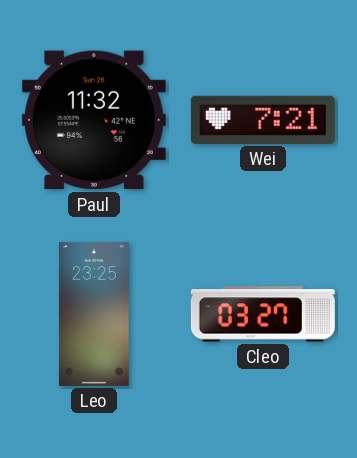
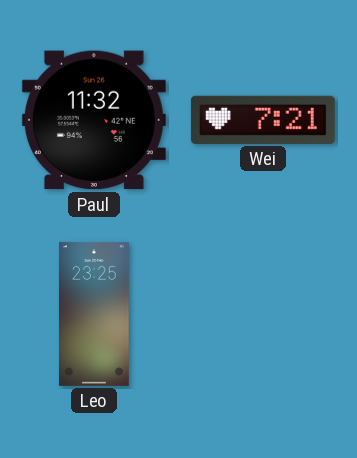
Cleo: 03:27 -> none
